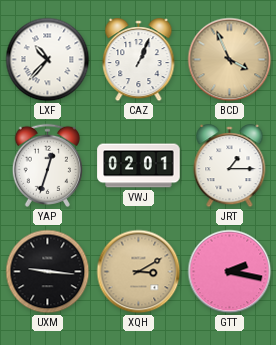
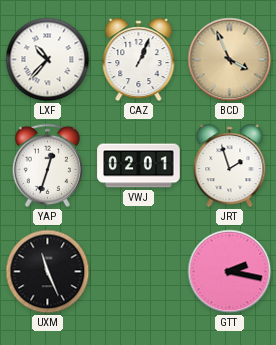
JRT: 1:15 -> 1:57
UXM: 9:16 -> 11:26
XQH: 3:10 -> none
